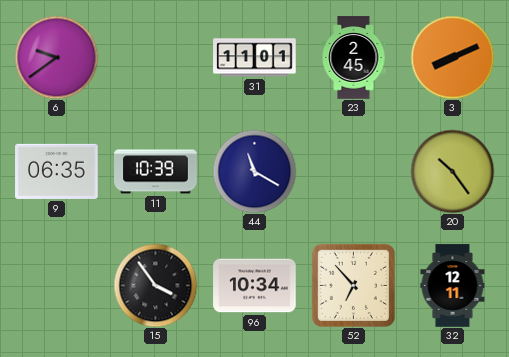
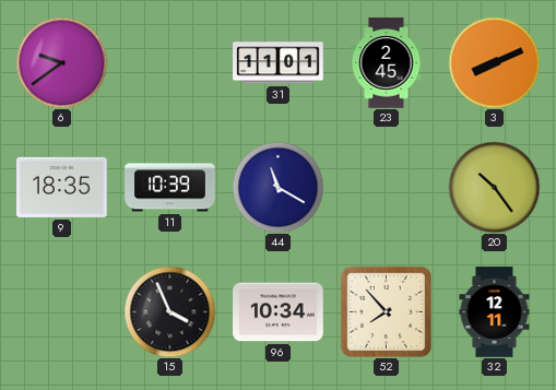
9: 06:35 -> 18:35
15: 3:54 -> 3:56
52: 6:53 -> 7:53
